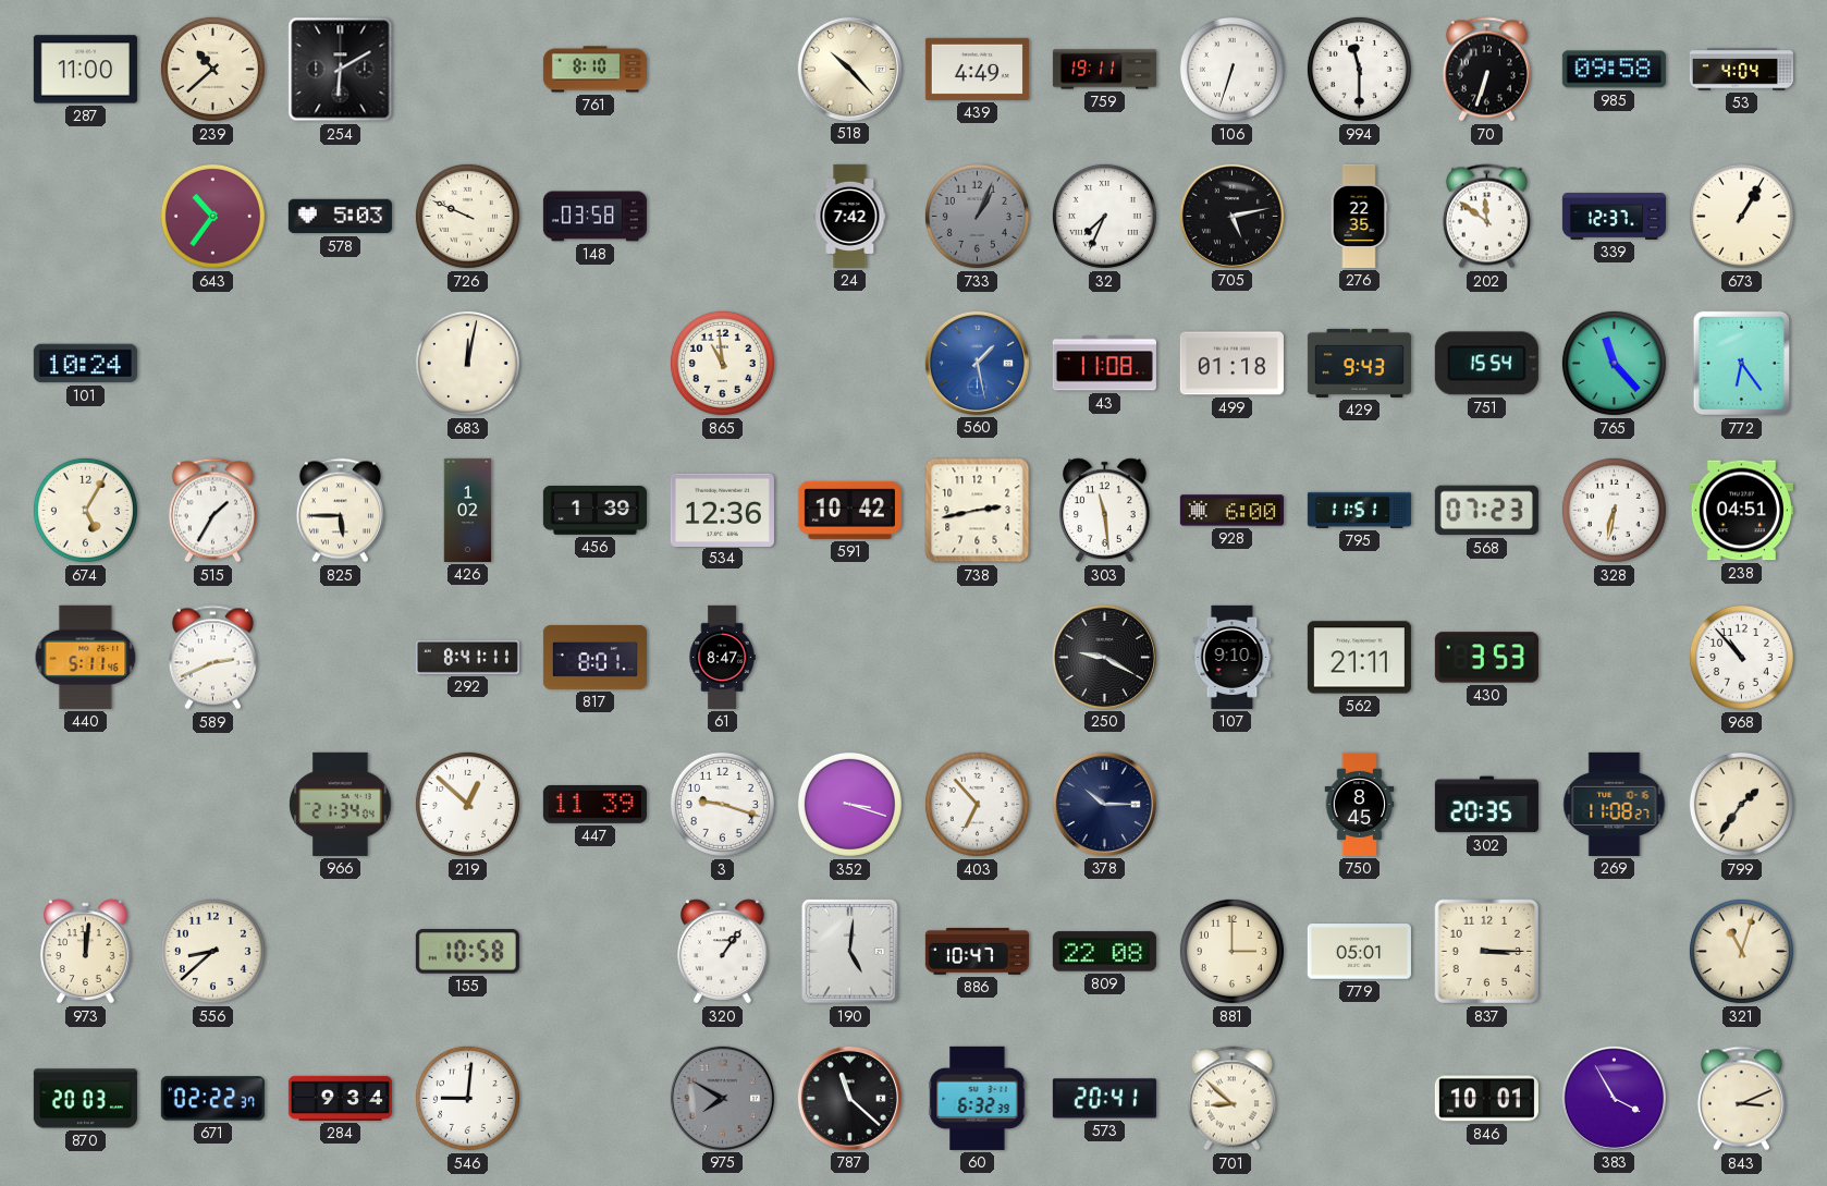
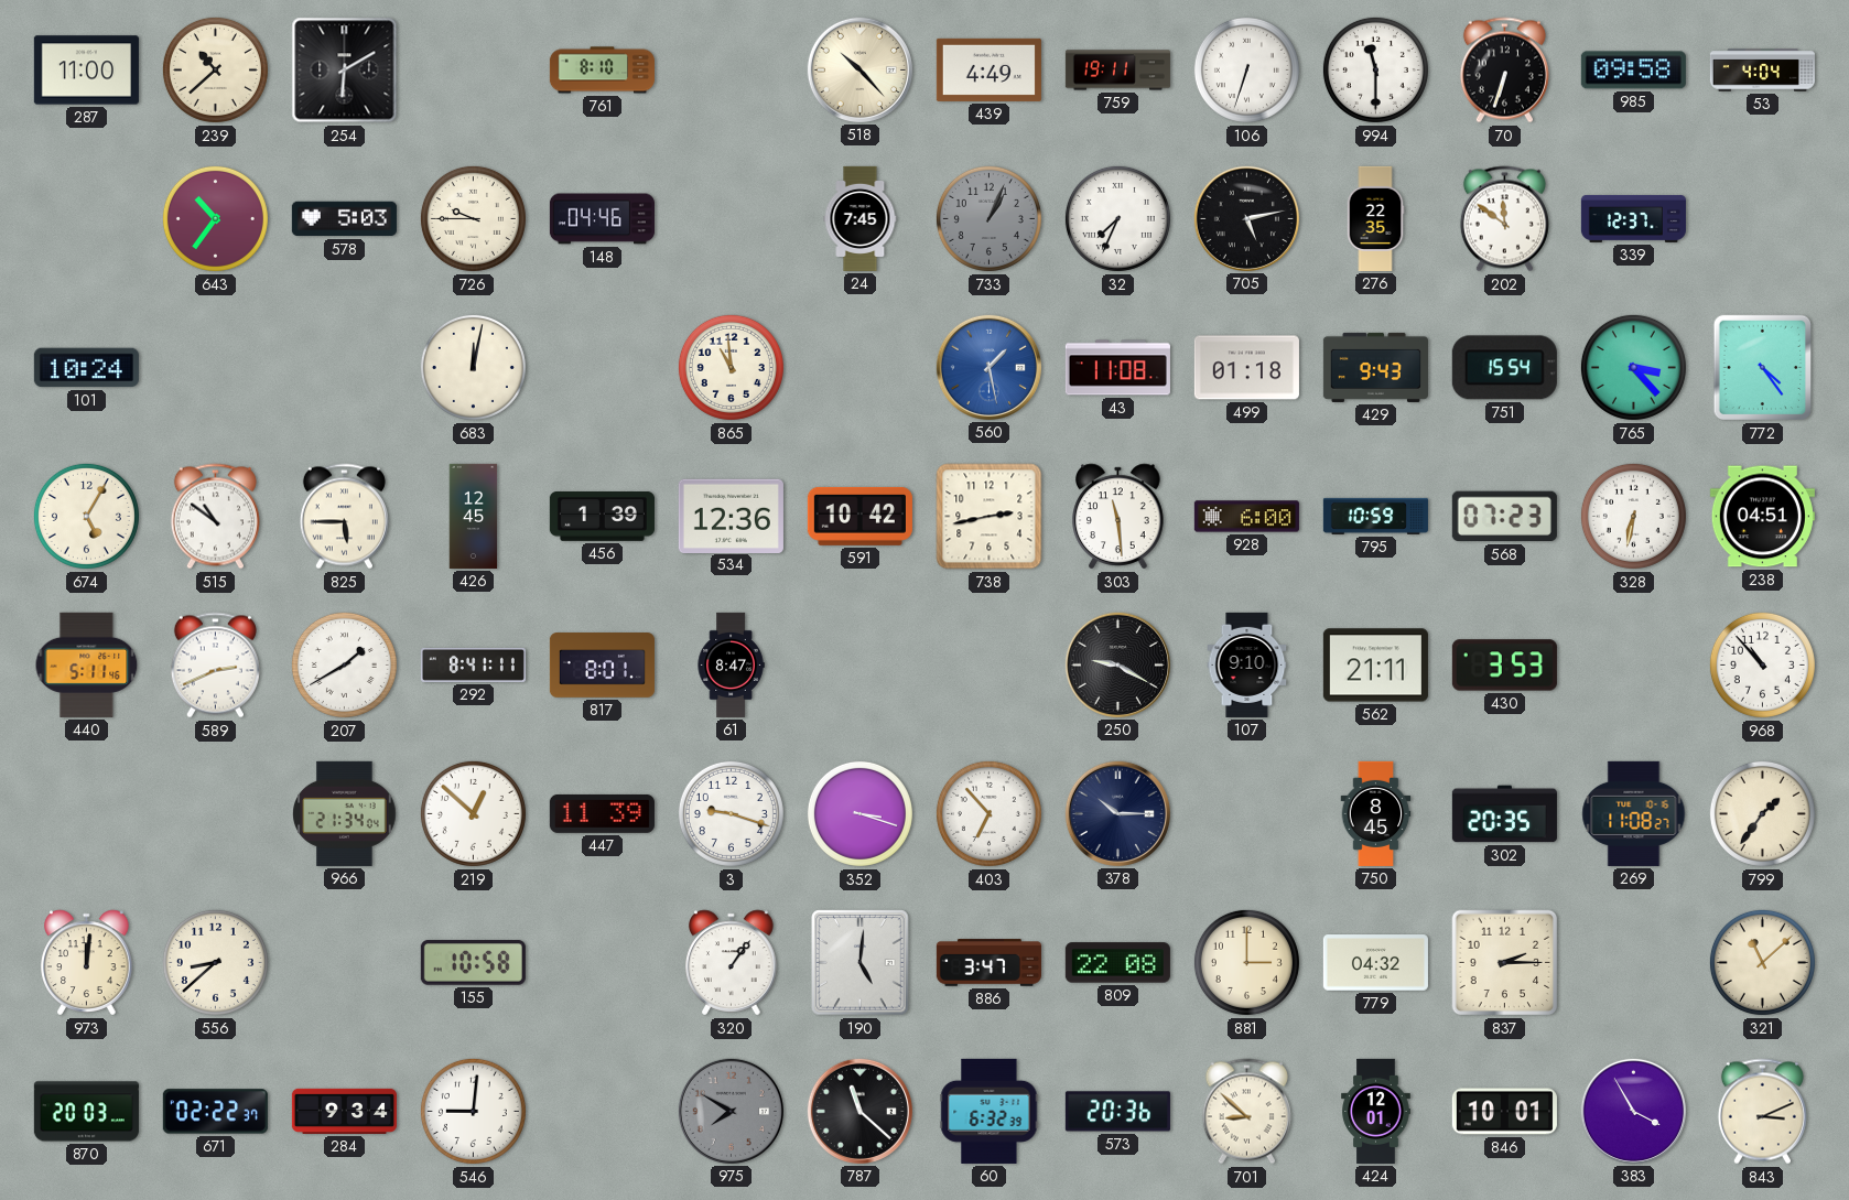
726: 9:49 -> 9:45
148: 03:58 -> 04:46
24: 7:42 -> 7:45
673: 1:05 -> none
765: 11:23 -> 3:23
772: 6:24 -> 4:24
515: 1:35 -> 10:51
426: 1:02 -> 12:45
795: 11:51 -> 10:59
207: none -> 1:40
886: 10:47 -> 3:47
779: 05:01 -> 04:32
837: 3:15 -> 2:15
321: 11:03 -> 11:08
573: 20:41 -> 20:36
424: none -> 12:01
